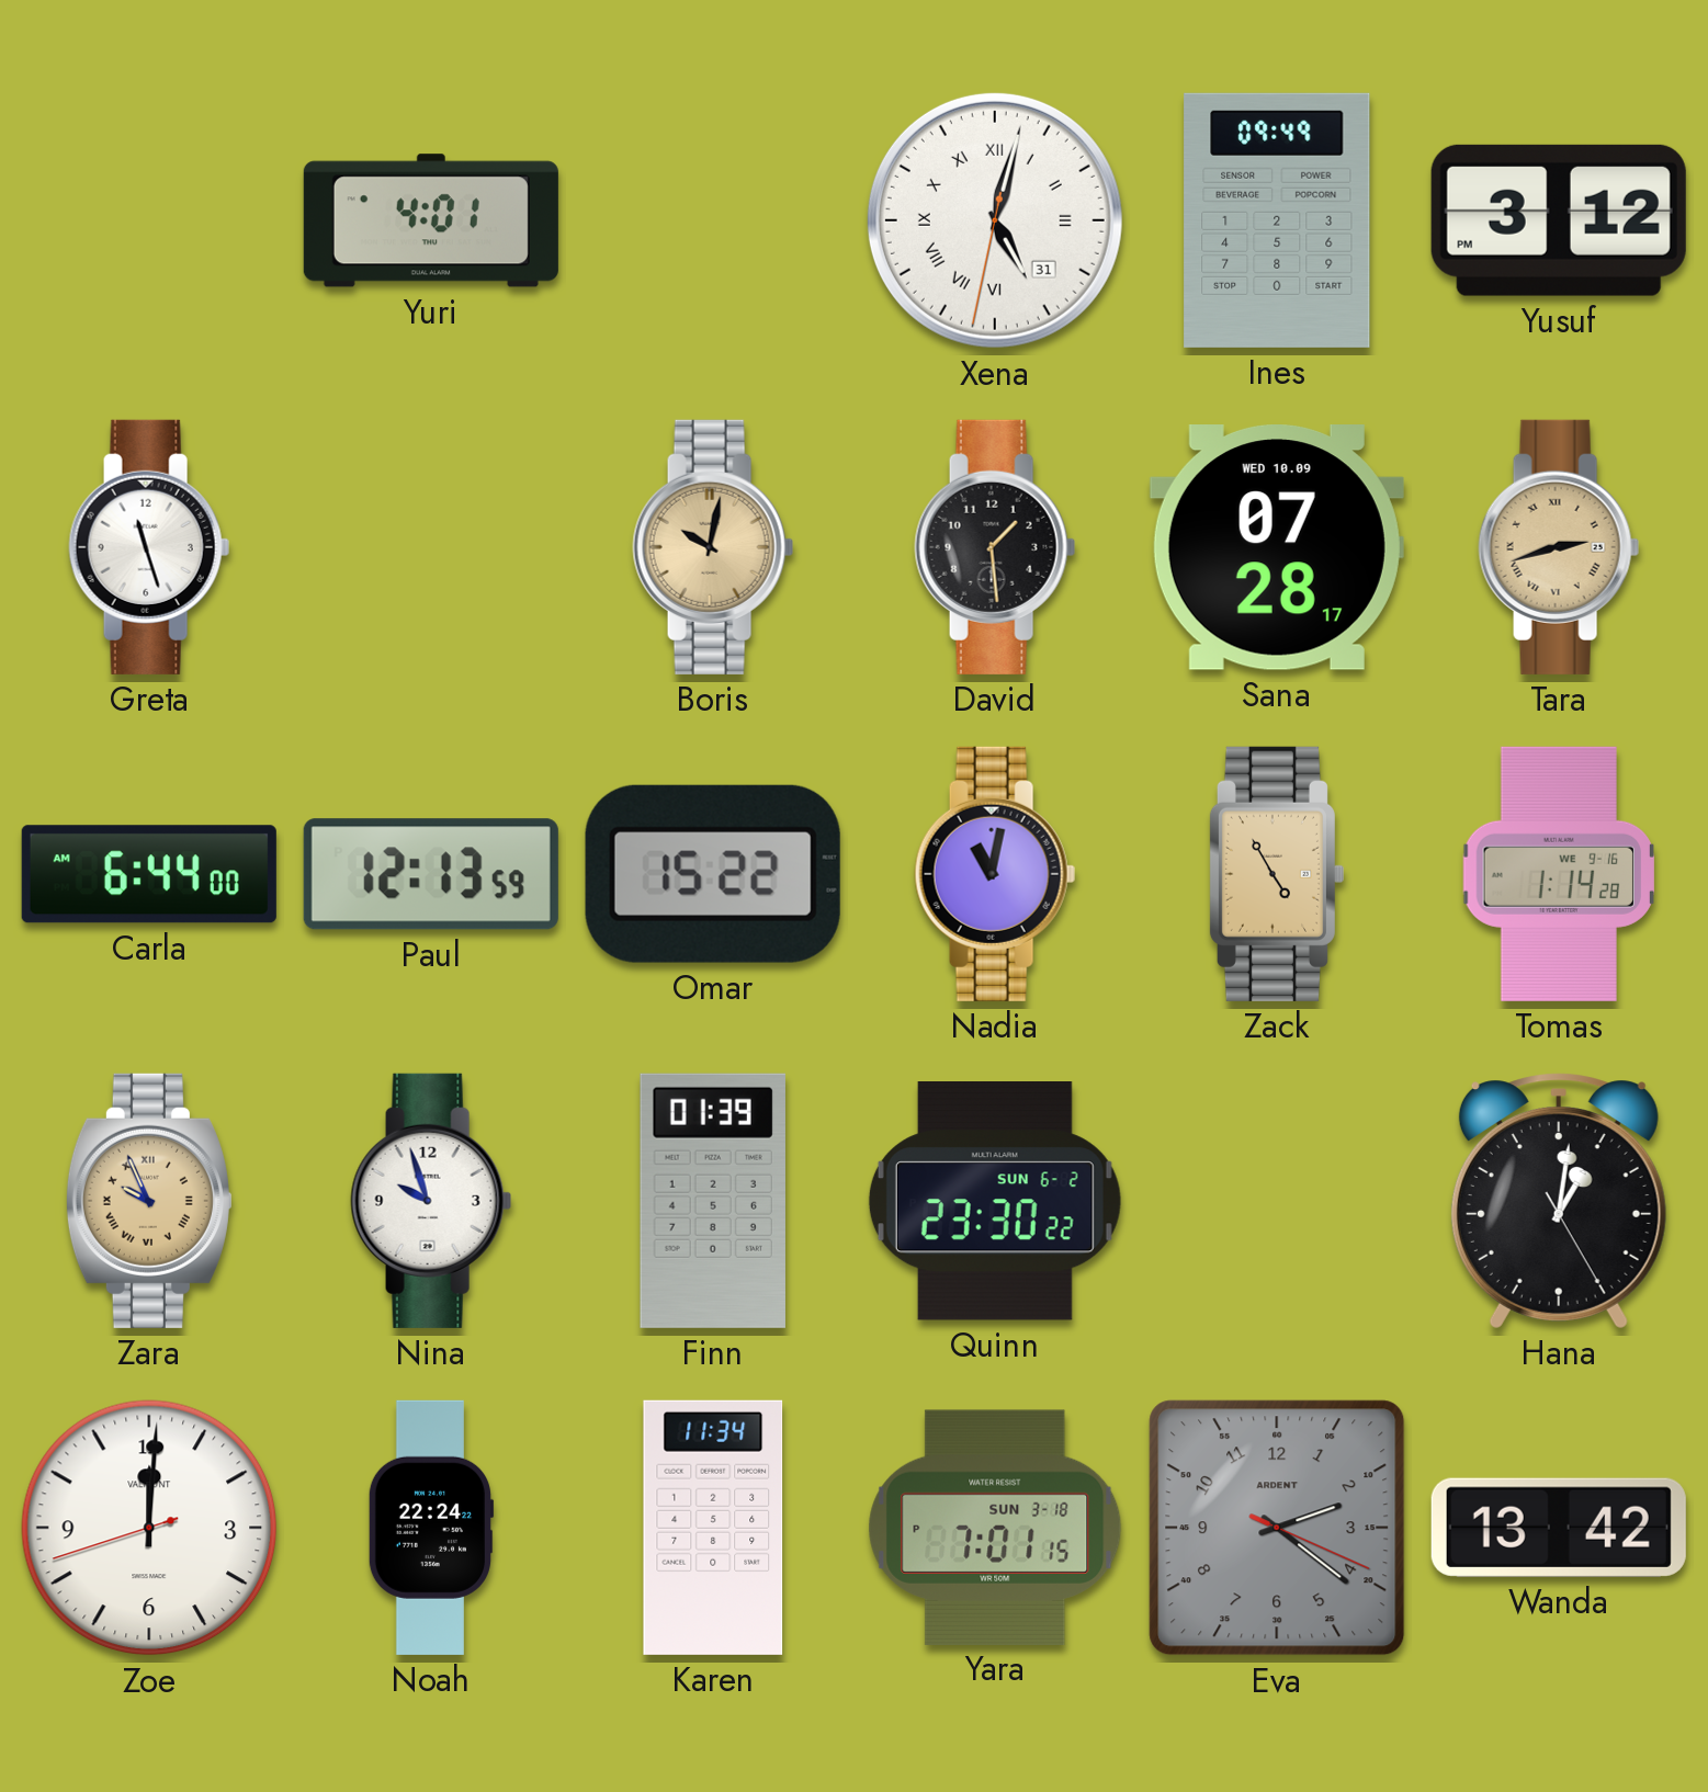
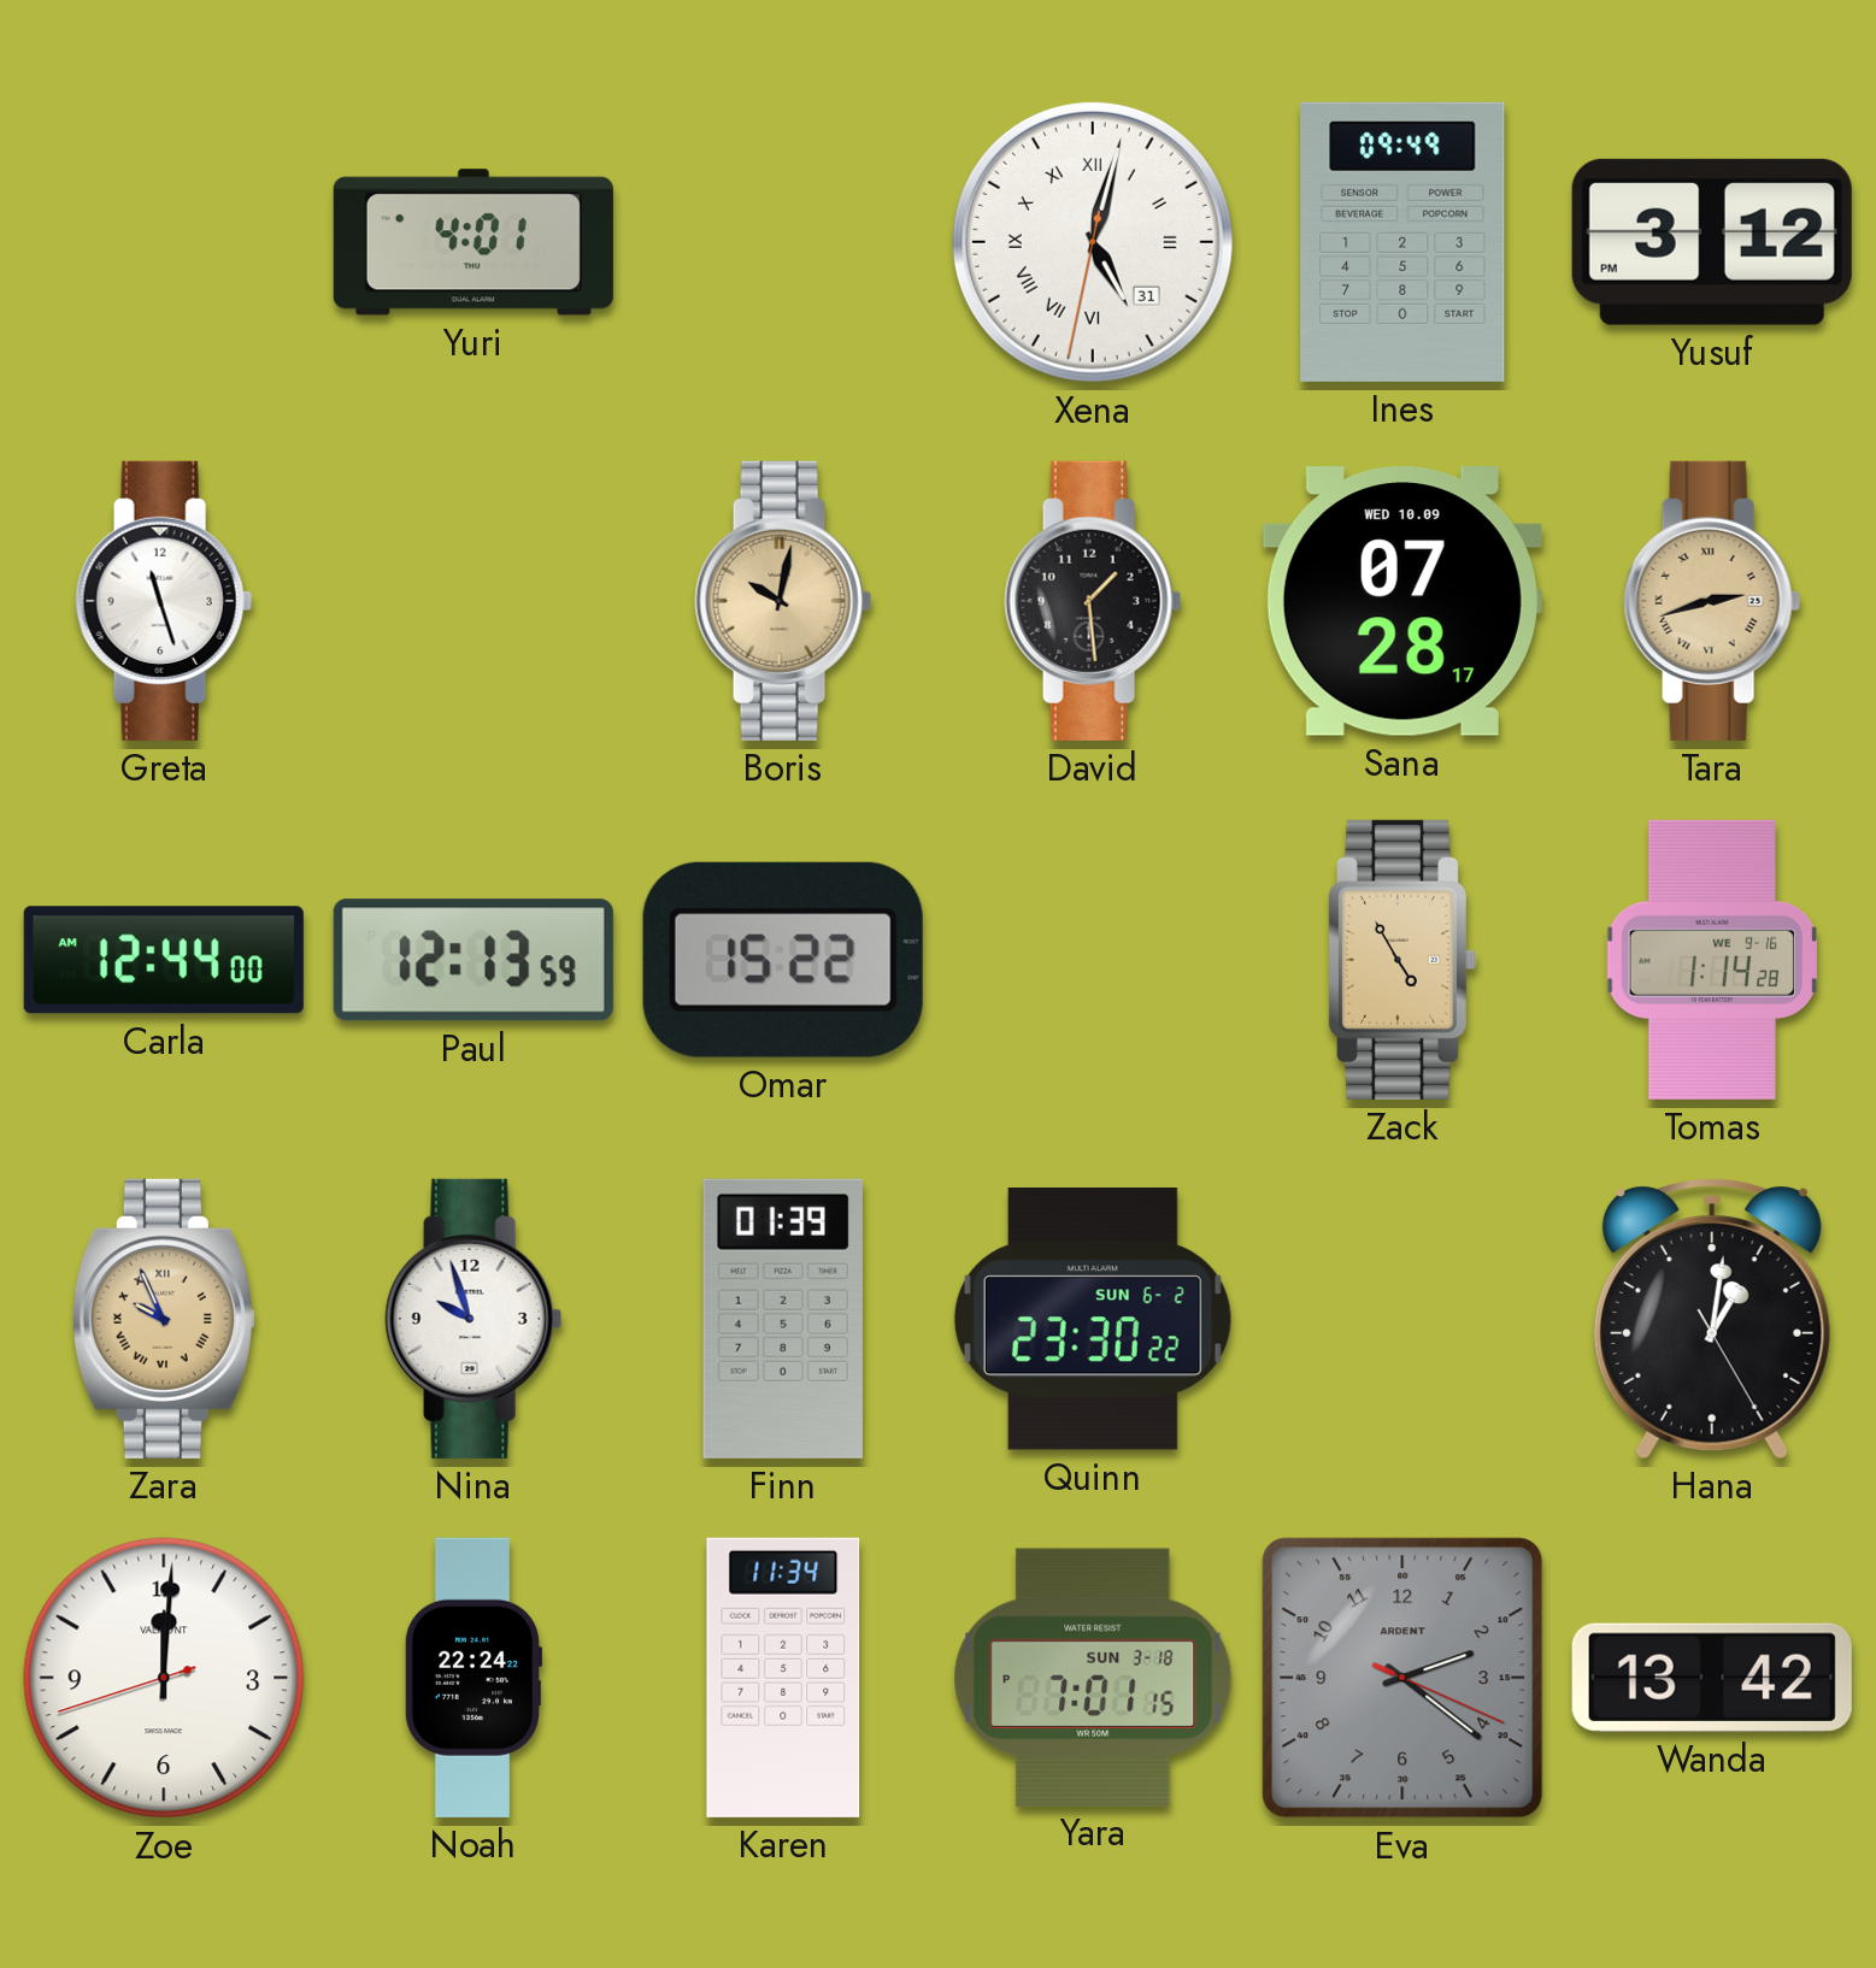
Carla: 6:44 -> 12:44
Nadia: 11:02 -> none
